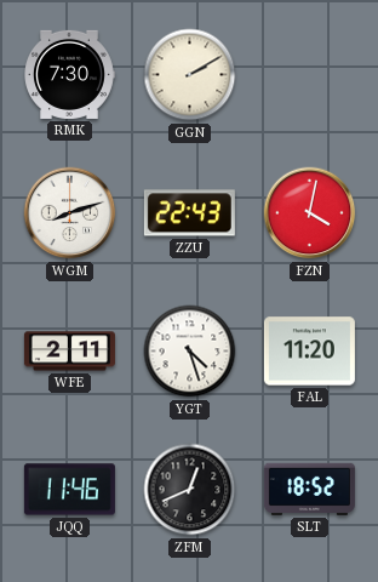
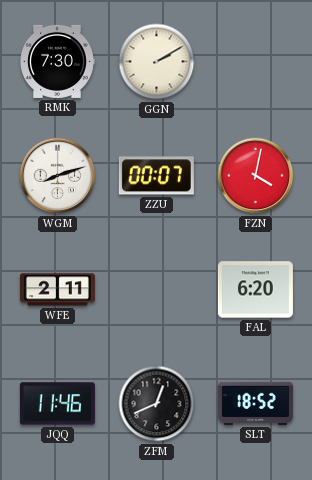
ZZU: 22:43 -> 00:07
YGT: 4:27 -> none
FAL: 11:20 -> 6:20
